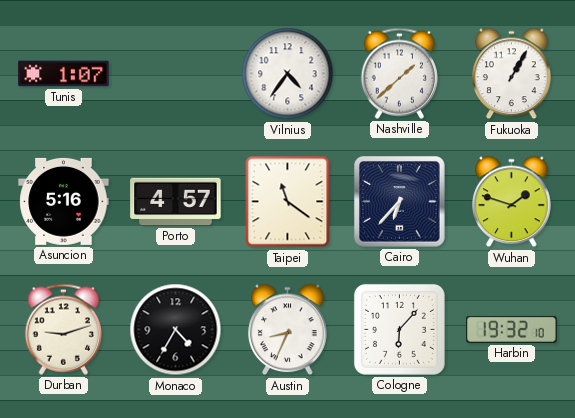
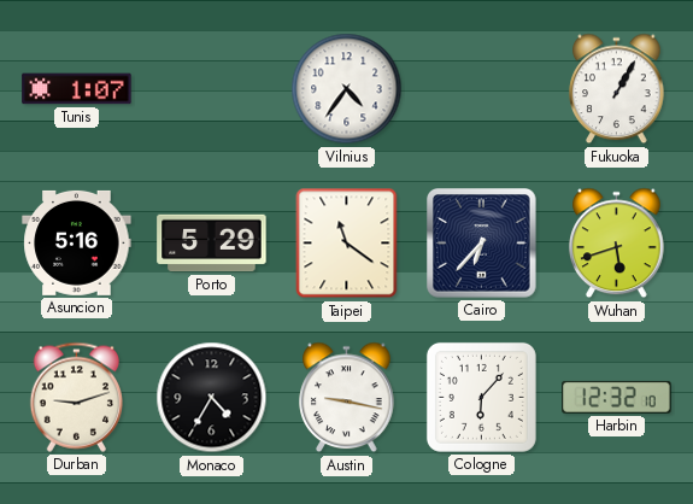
Nashville: 1:38 -> none
Porto: 4:57 -> 5:29
Wuhan: 1:48 -> 5:42
Austin: 8:34 -> 9:17
Harbin: 19:32 -> 12:32
